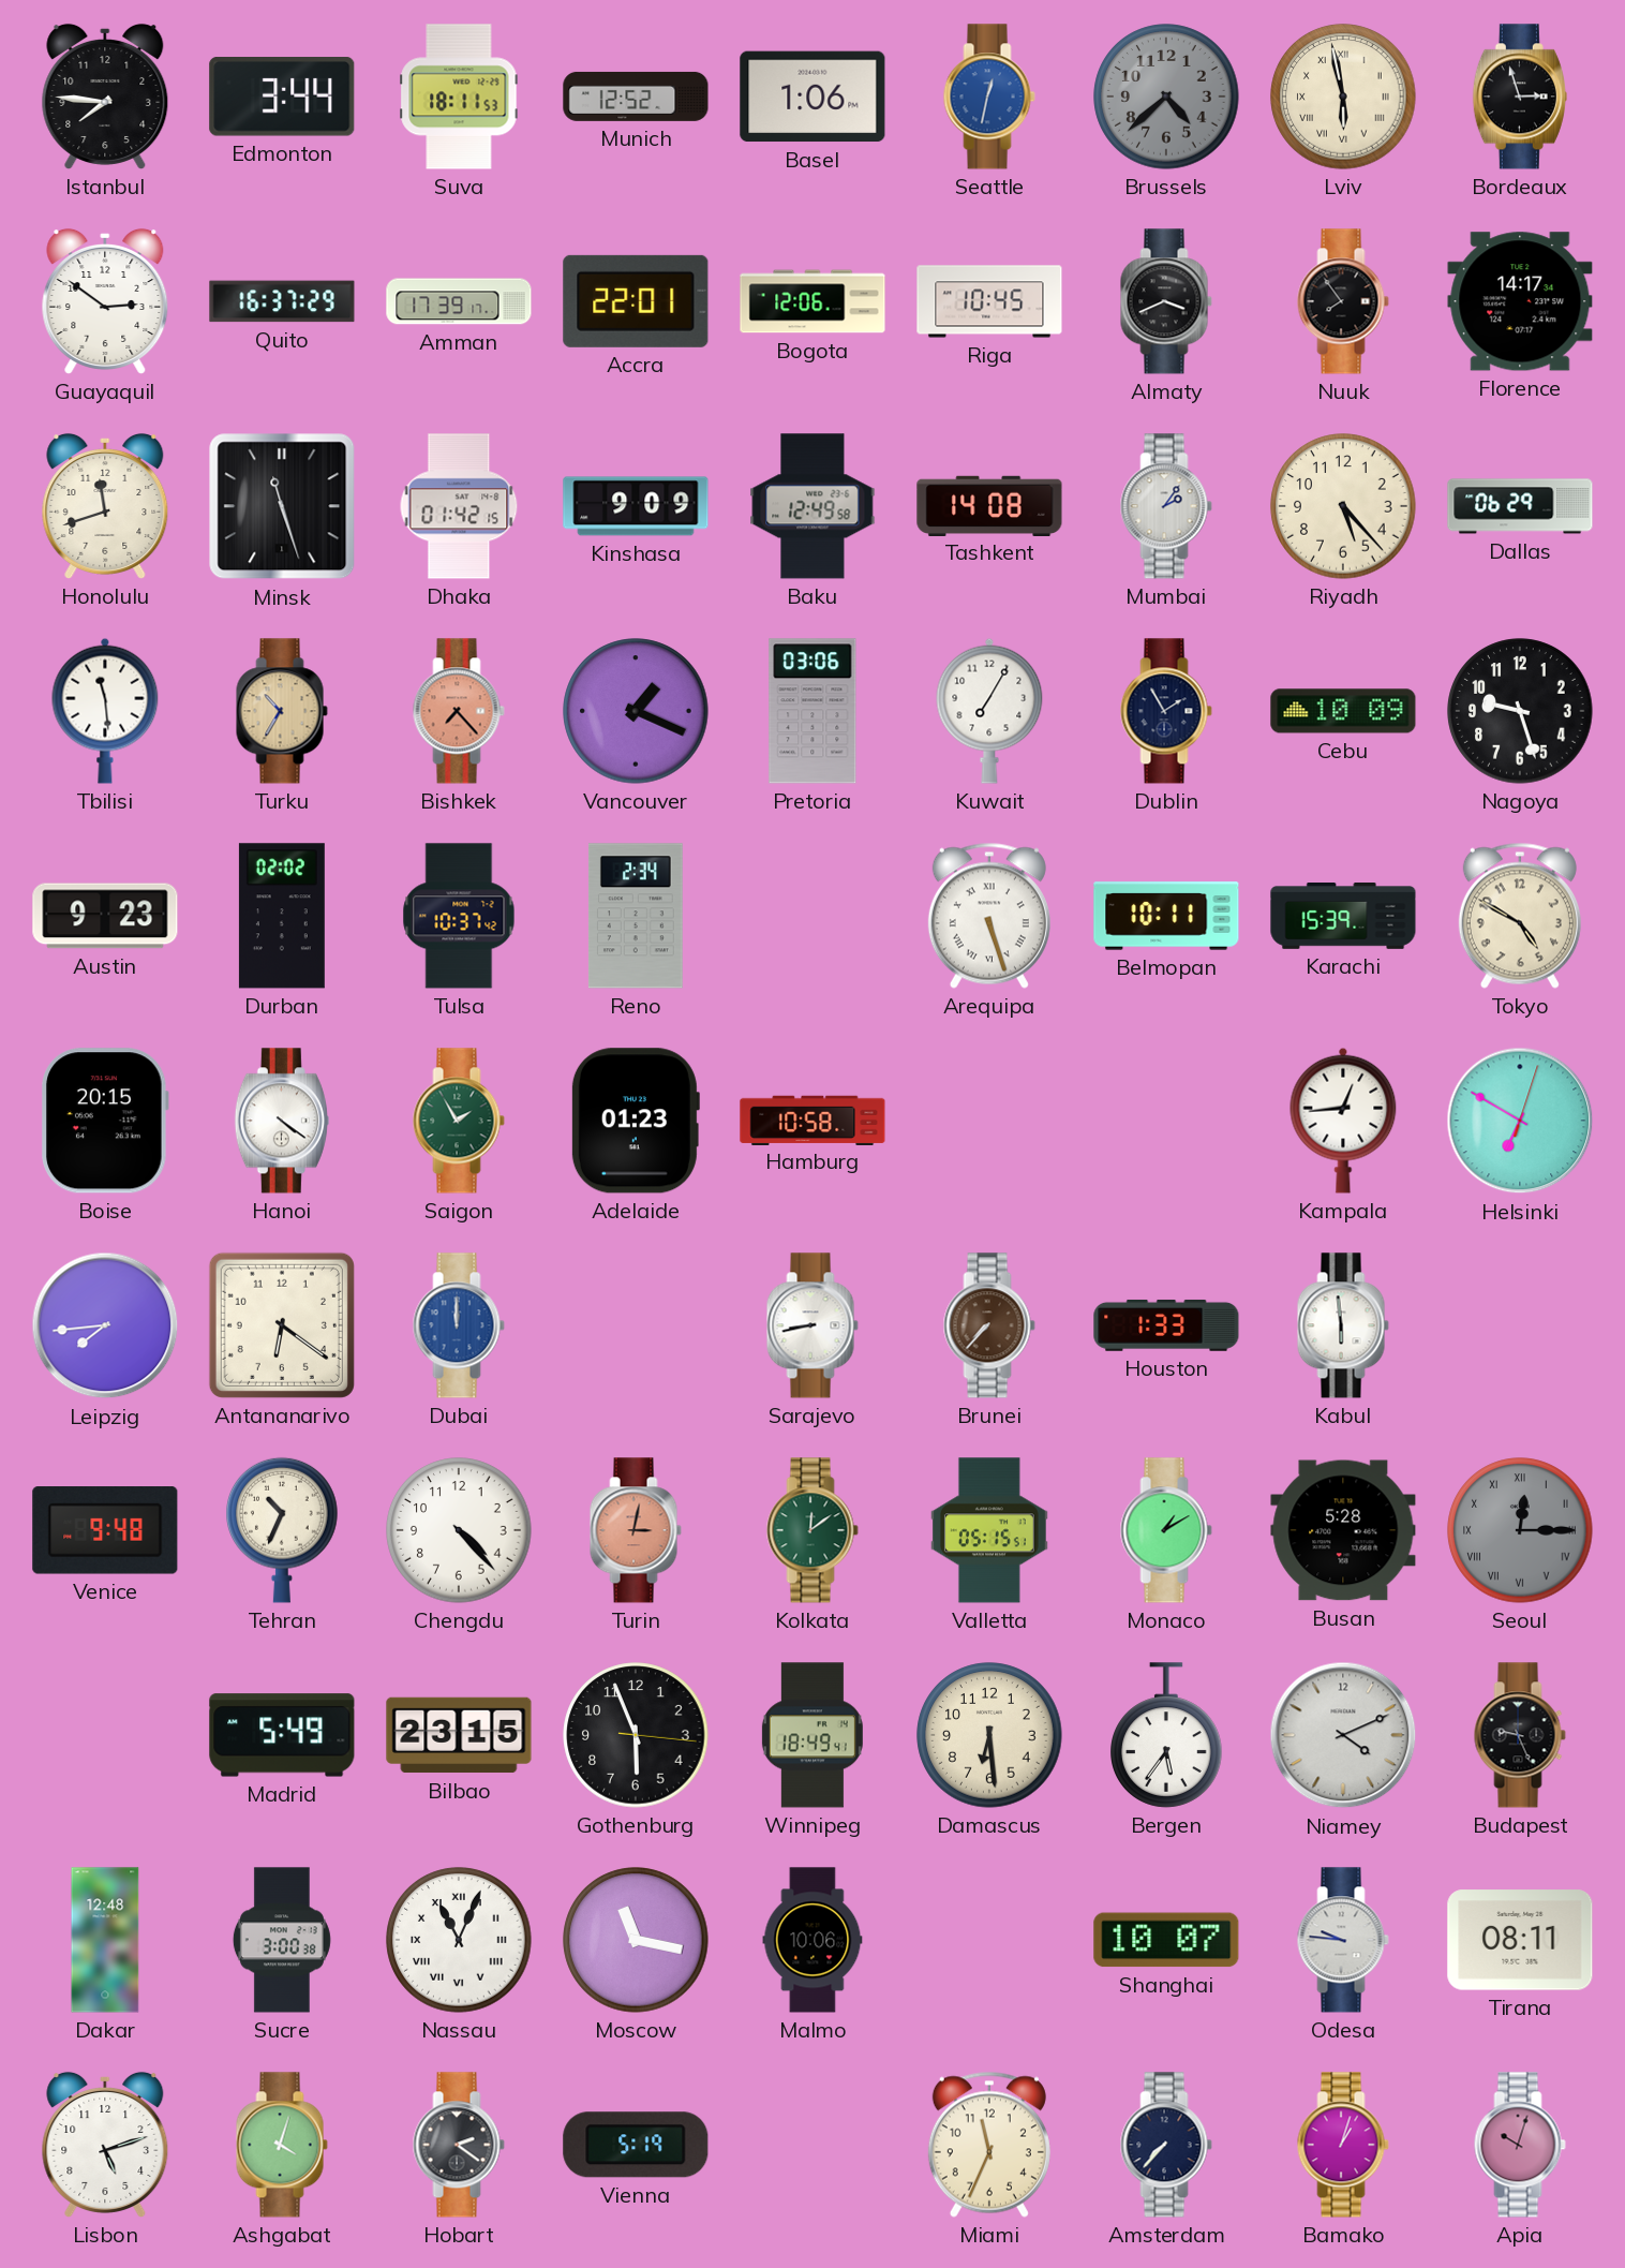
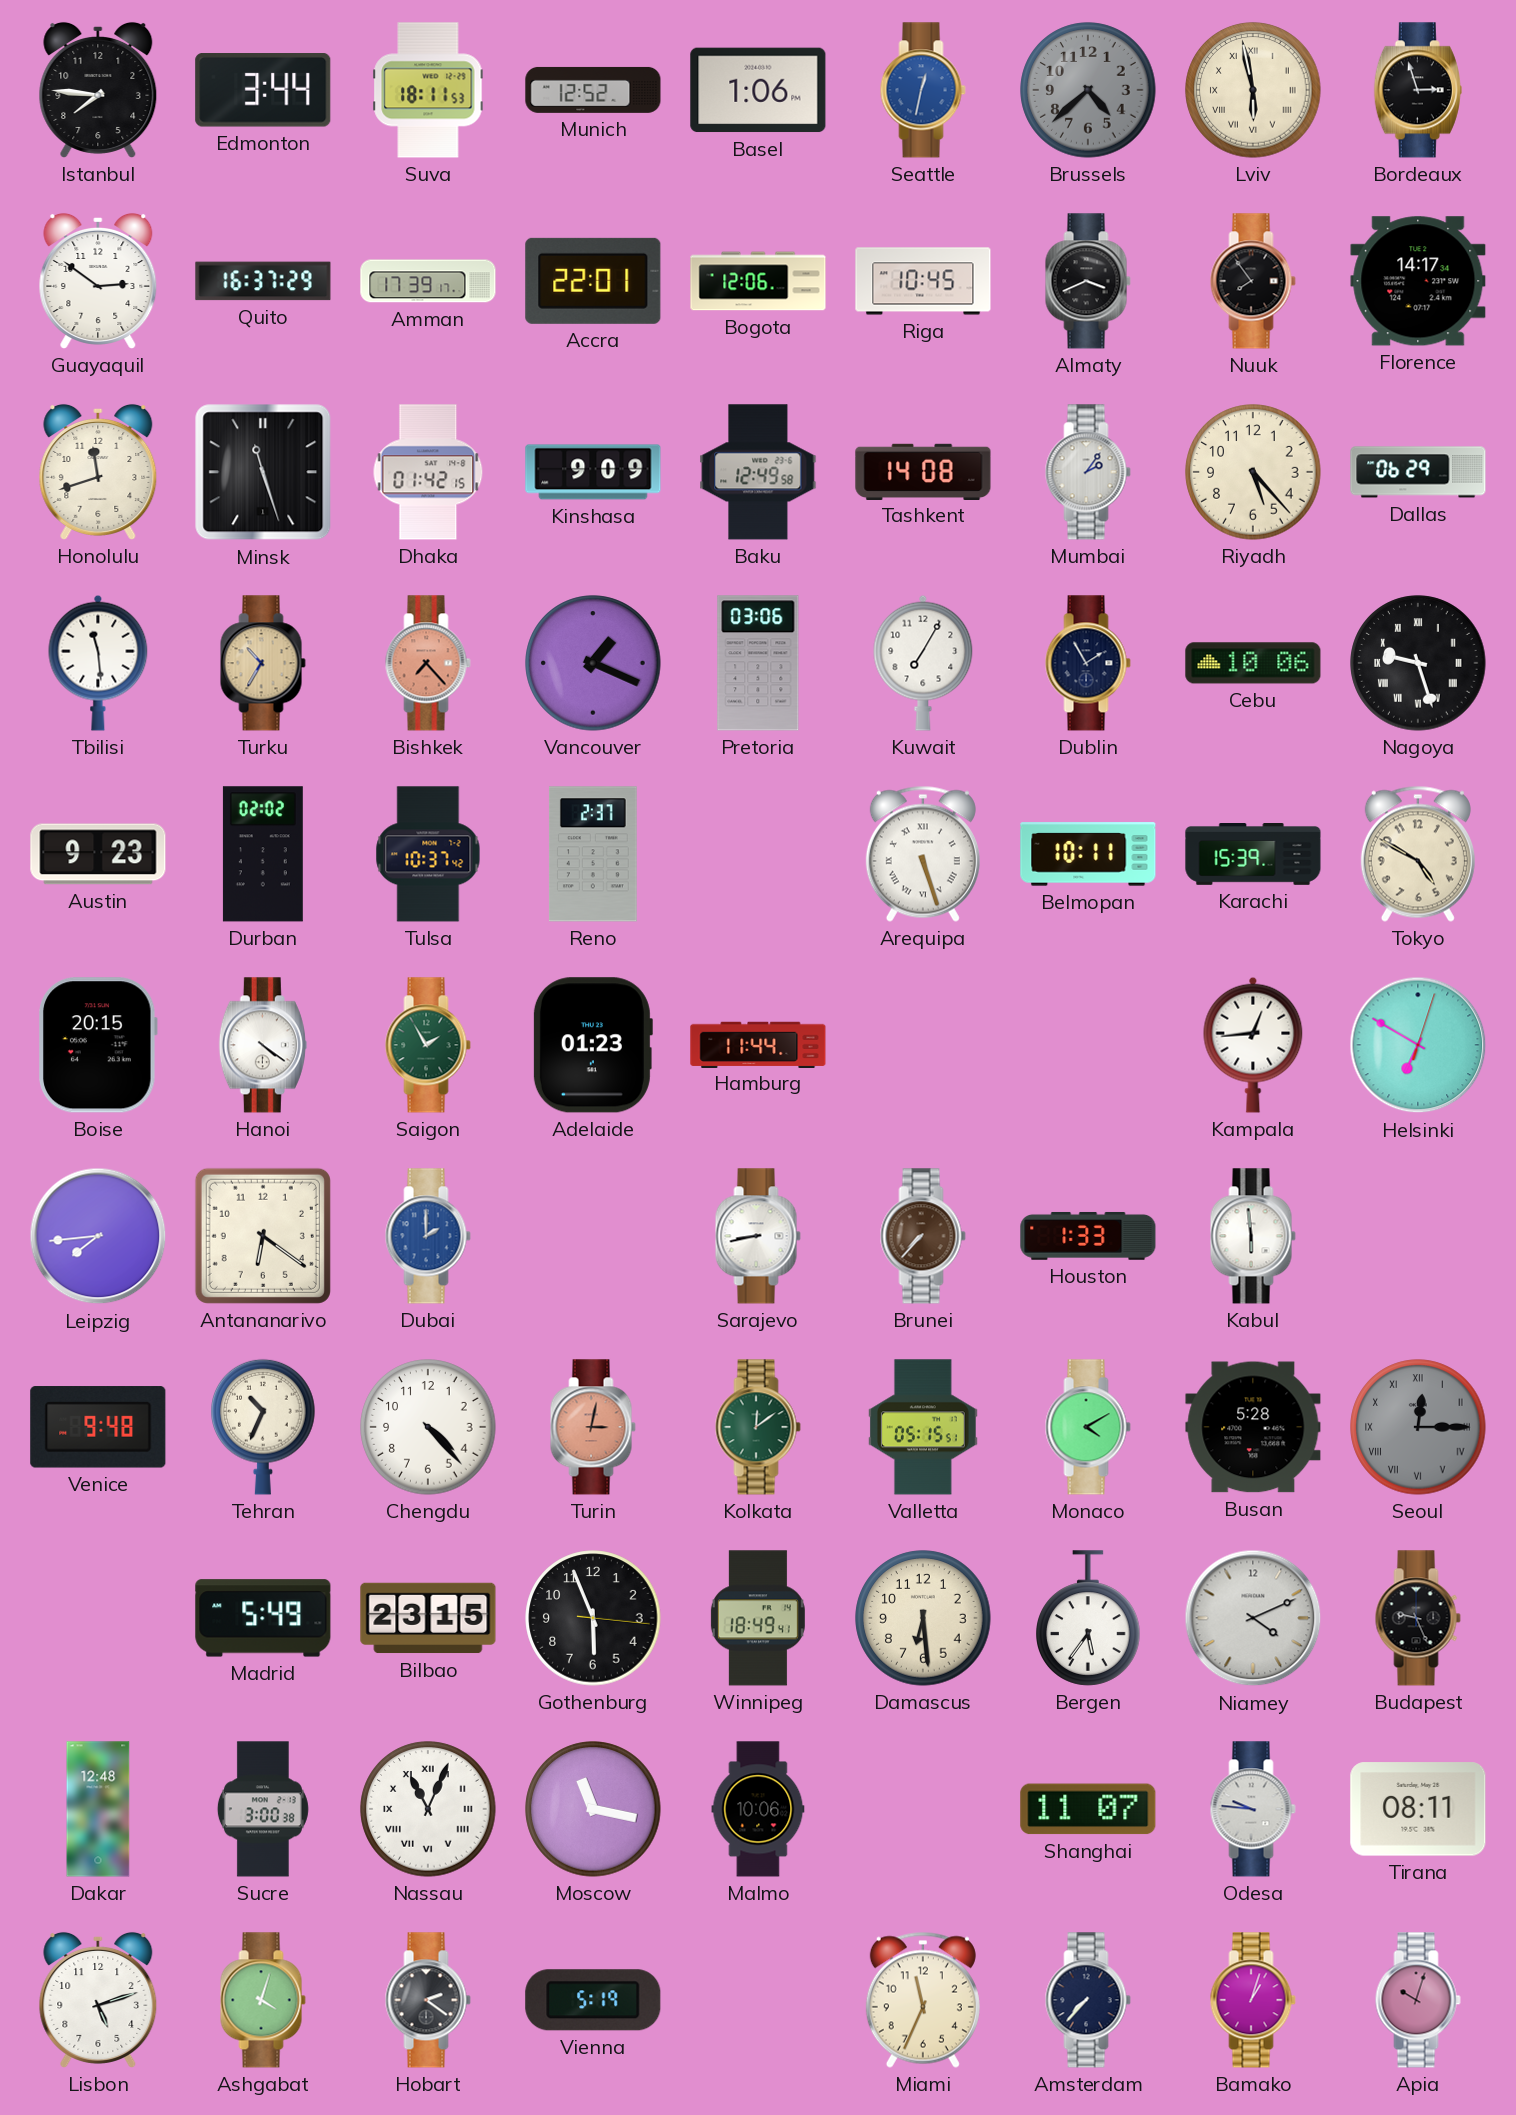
Cebu: 10:09 -> 10:06
Nagoya numerals: Arabic -> Roman
Reno: 2:34 -> 2:37
Hamburg: 10:58 -> 11:44
Dubai: 12:00 -> 2:00
Monaco: 1:10 -> 4:10
Shanghai: 10:07 -> 11:07
